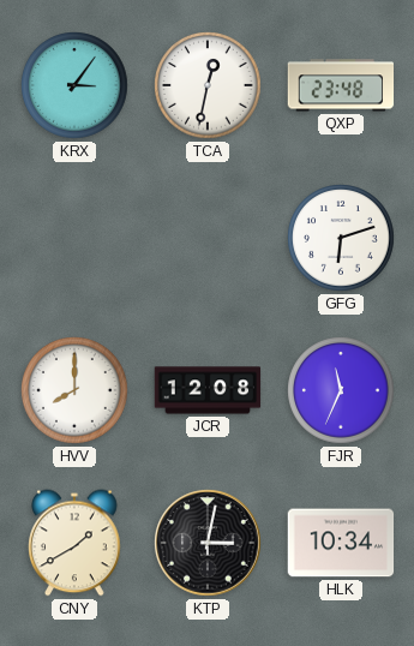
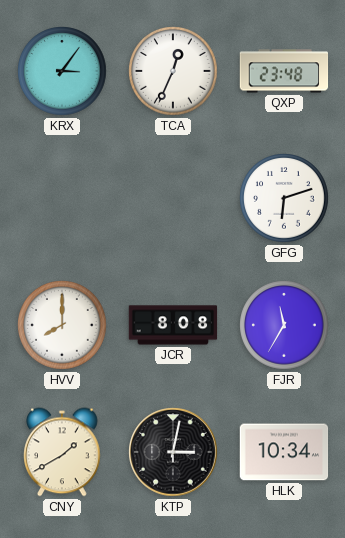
TCA: 12:32 -> 12:34
JCR: 12:08 -> 8:08
FJR: 11:34 -> 11:35
